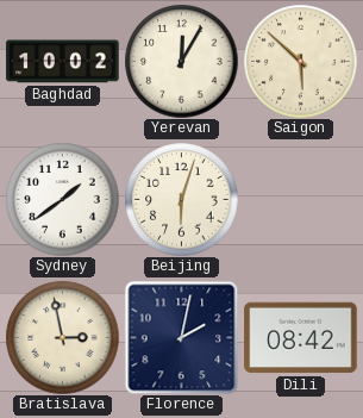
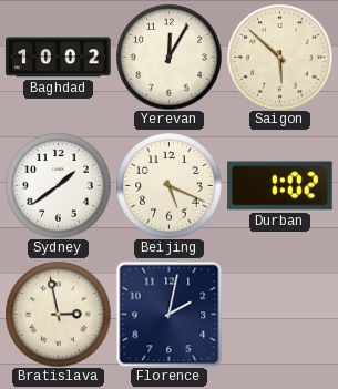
Beijing: 6:03 -> 5:19
Durban: none -> 1:02
Dili: 08:42 -> none
